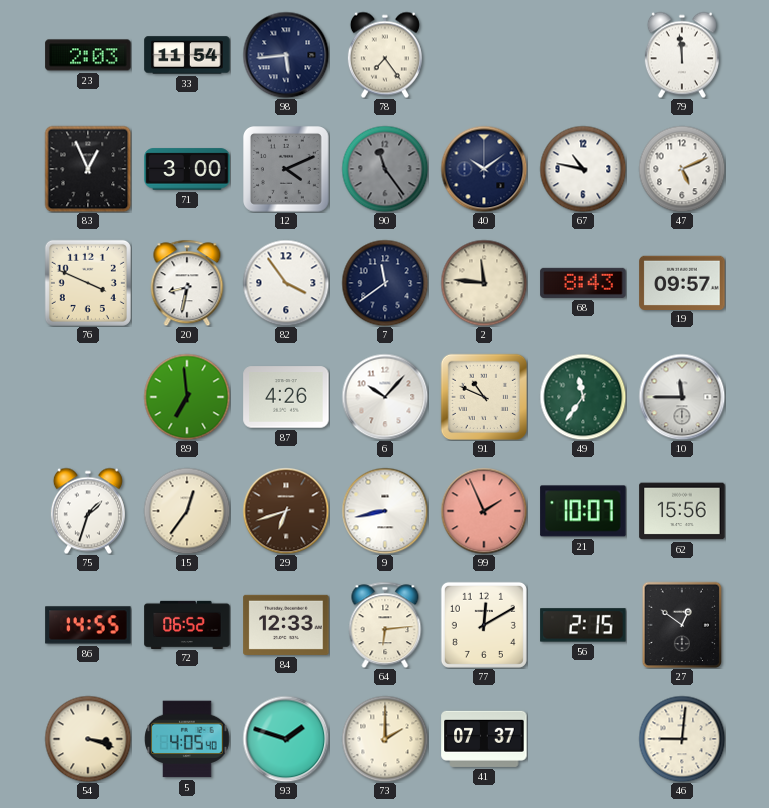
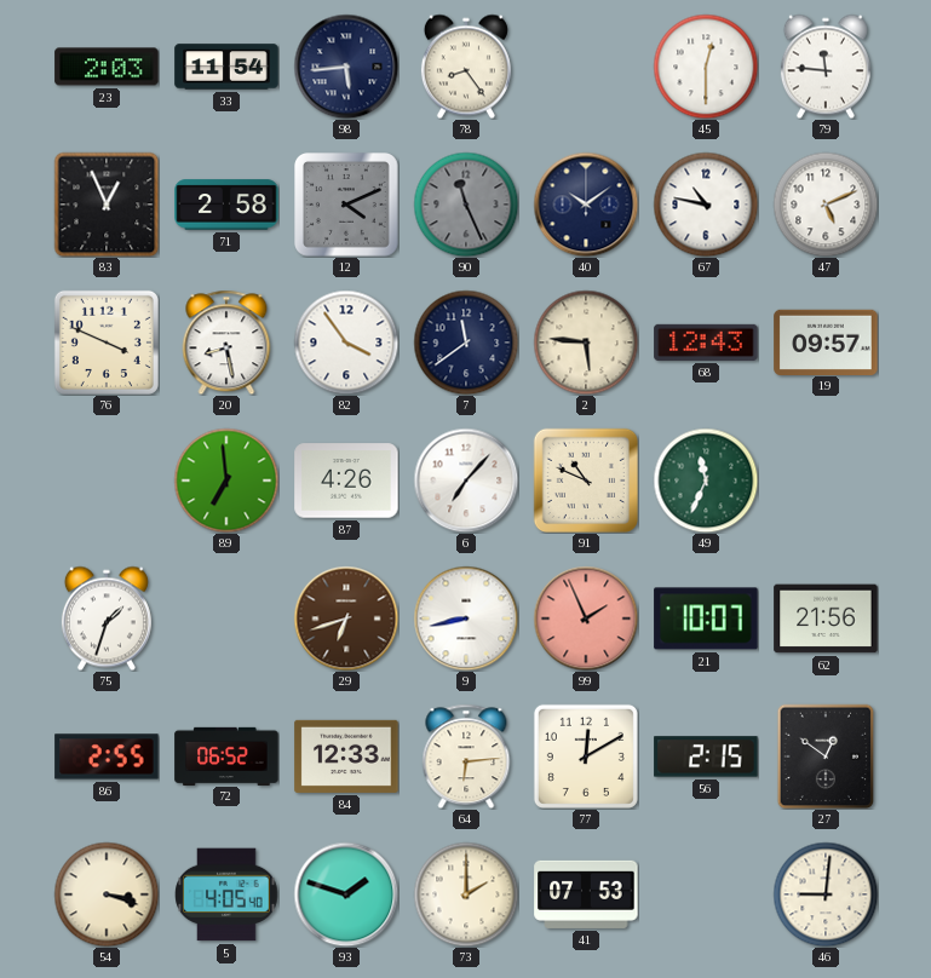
78: 7:24 -> 8:24
45: none -> 12:30
79: 11:59 -> 11:46
71: 3:00 -> 2:58
90: 11:24 -> 11:26
20: 8:32 -> 8:28
2: 11:46 -> 5:46
68: 8:43 -> 12:43
6: 10:07 -> 7:07
49: 11:36 -> 11:34
10: 11:45 -> none
15: 12:36 -> none
62: 15:56 -> 21:56
86: 14:55 -> 2:55
41: 07:37 -> 07:53
